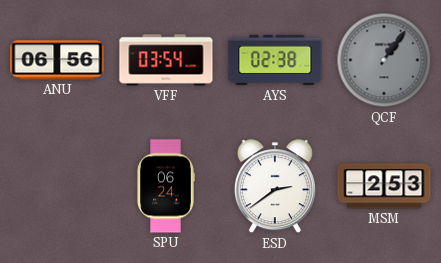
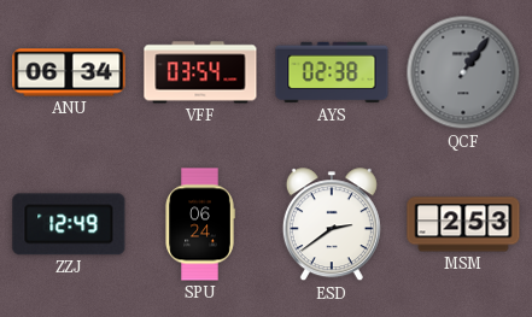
ANU: 06:56 -> 06:34
ZZJ: none -> 12:49
